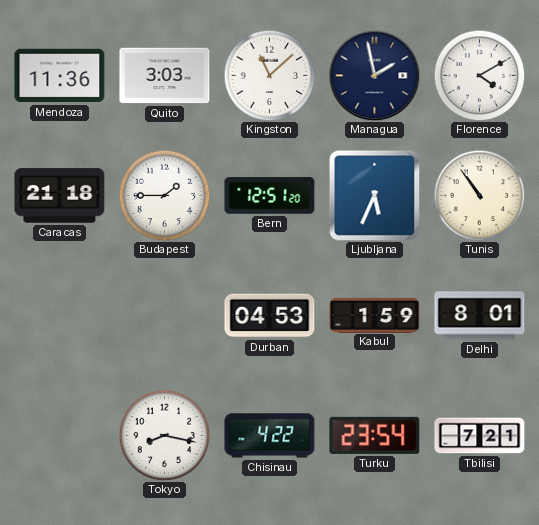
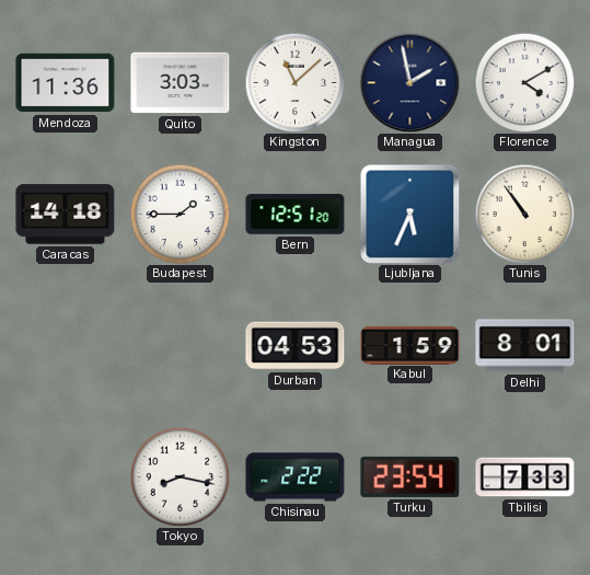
Caracas: 21:18 -> 14:18
Chisinau: 4:22 -> 2:22
Tbilisi: 7:21 -> 7:33
